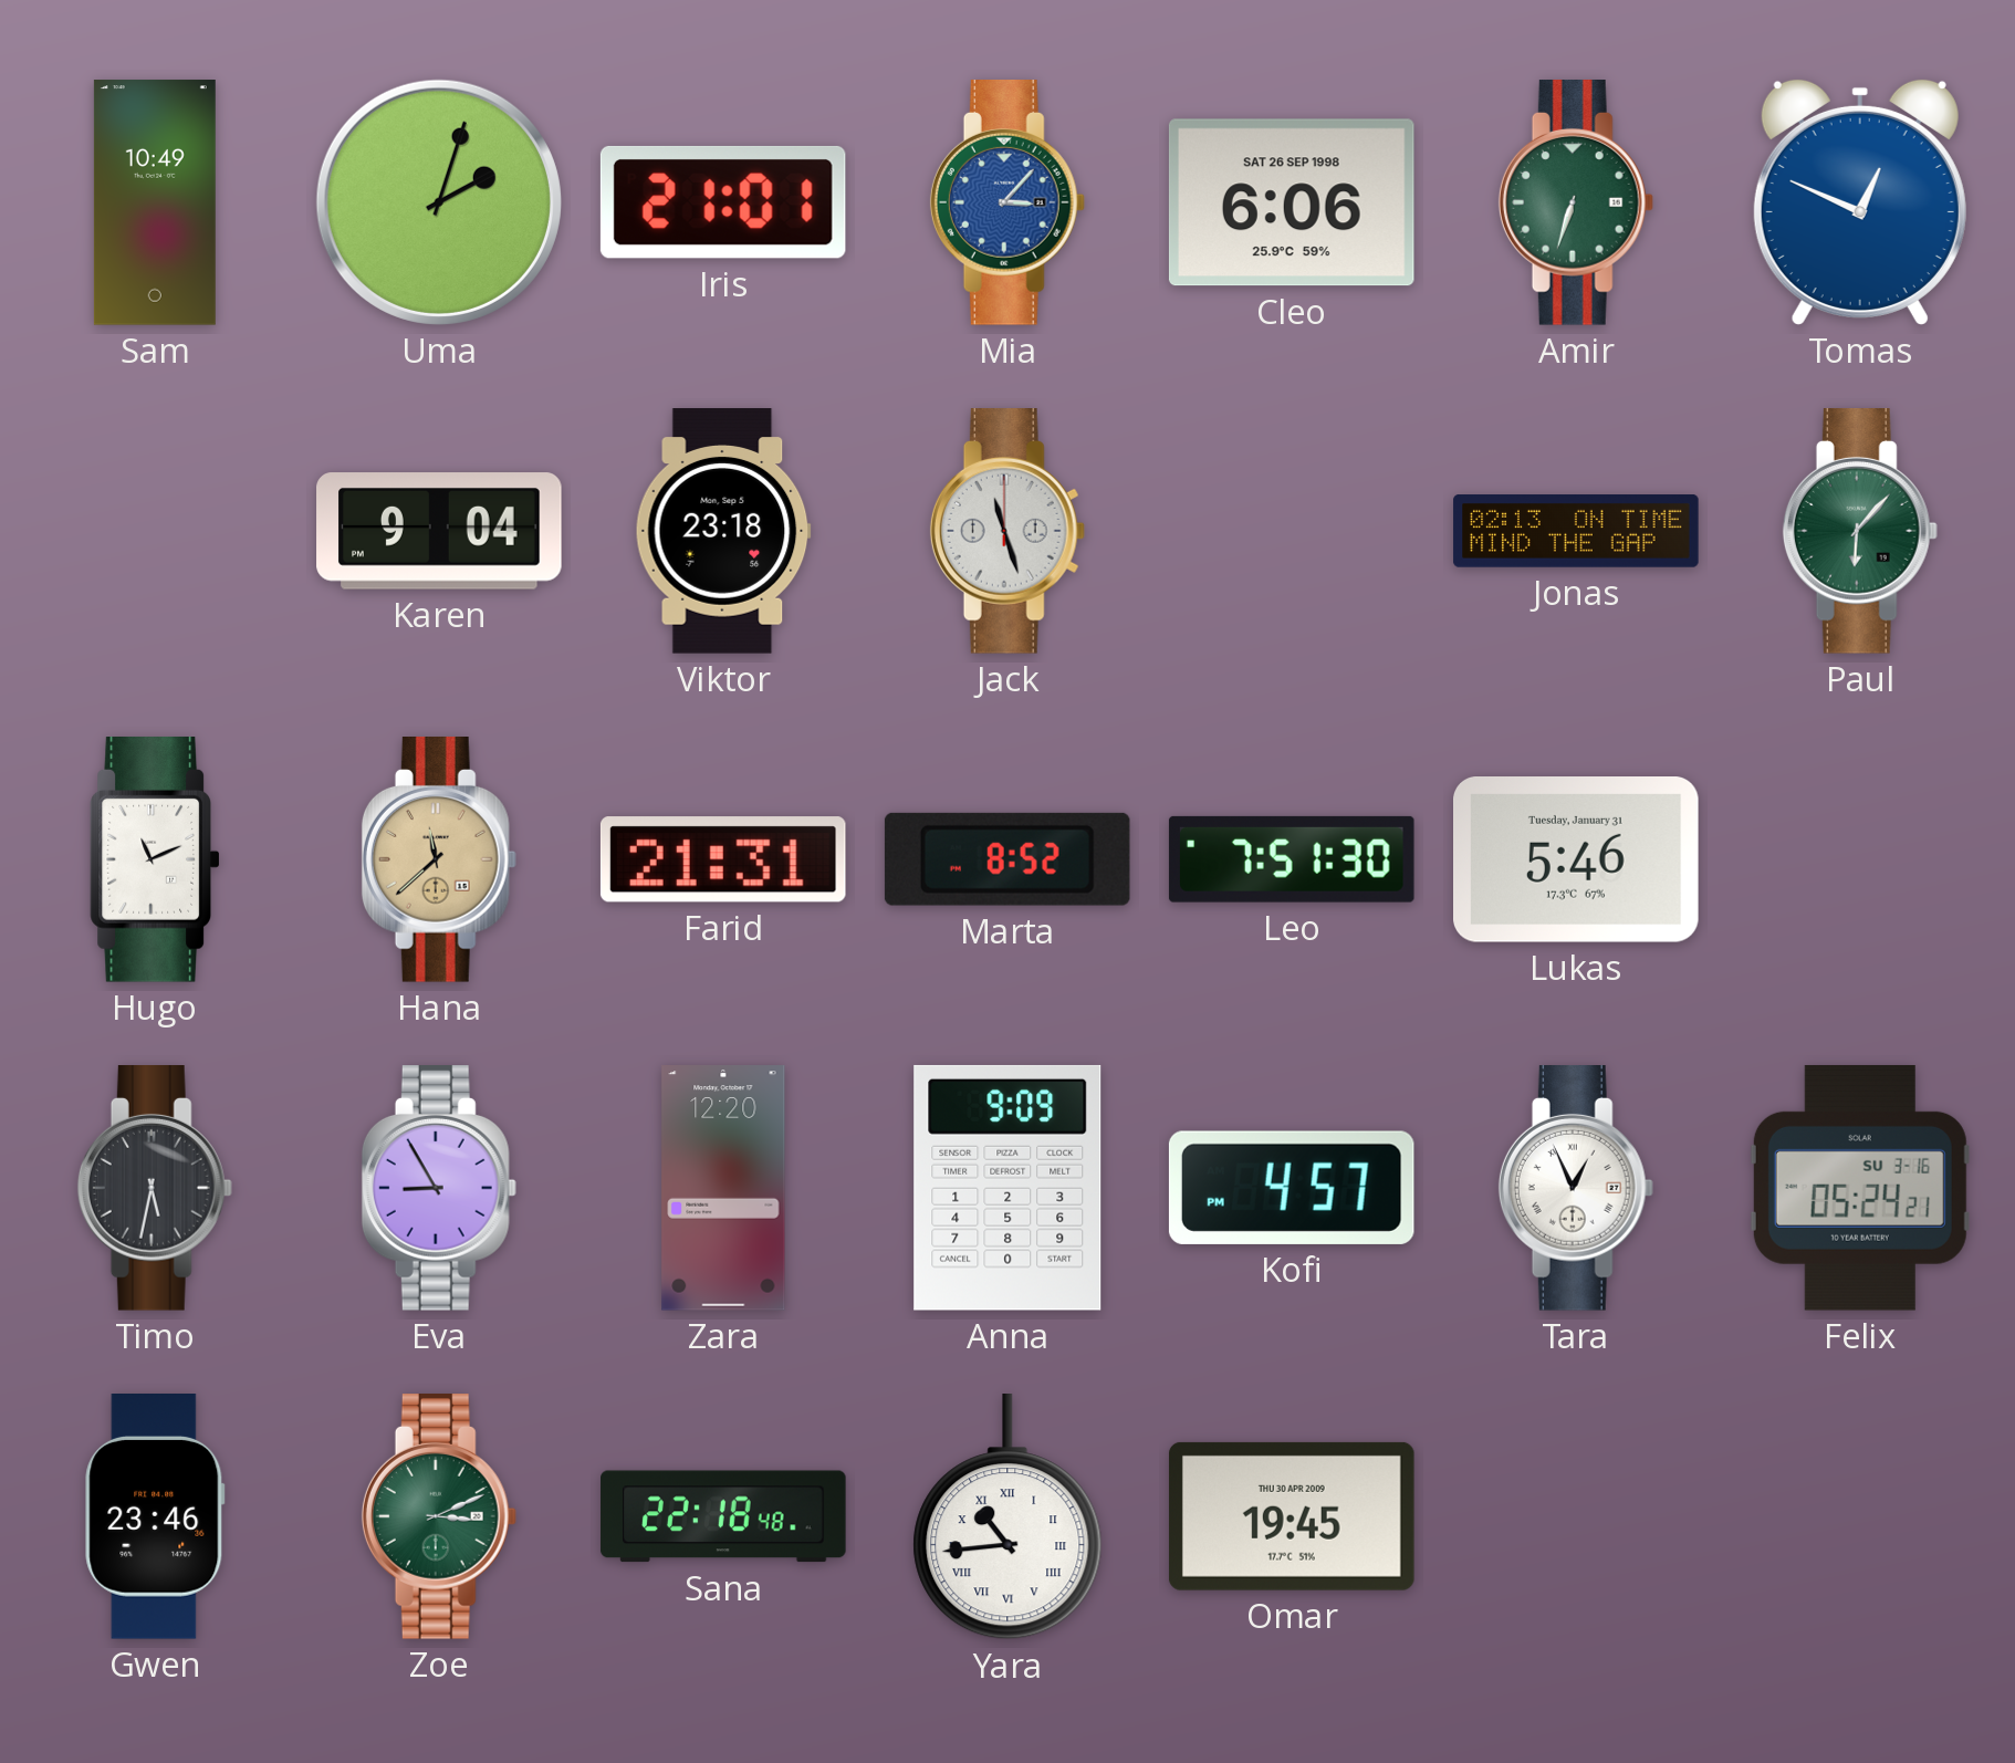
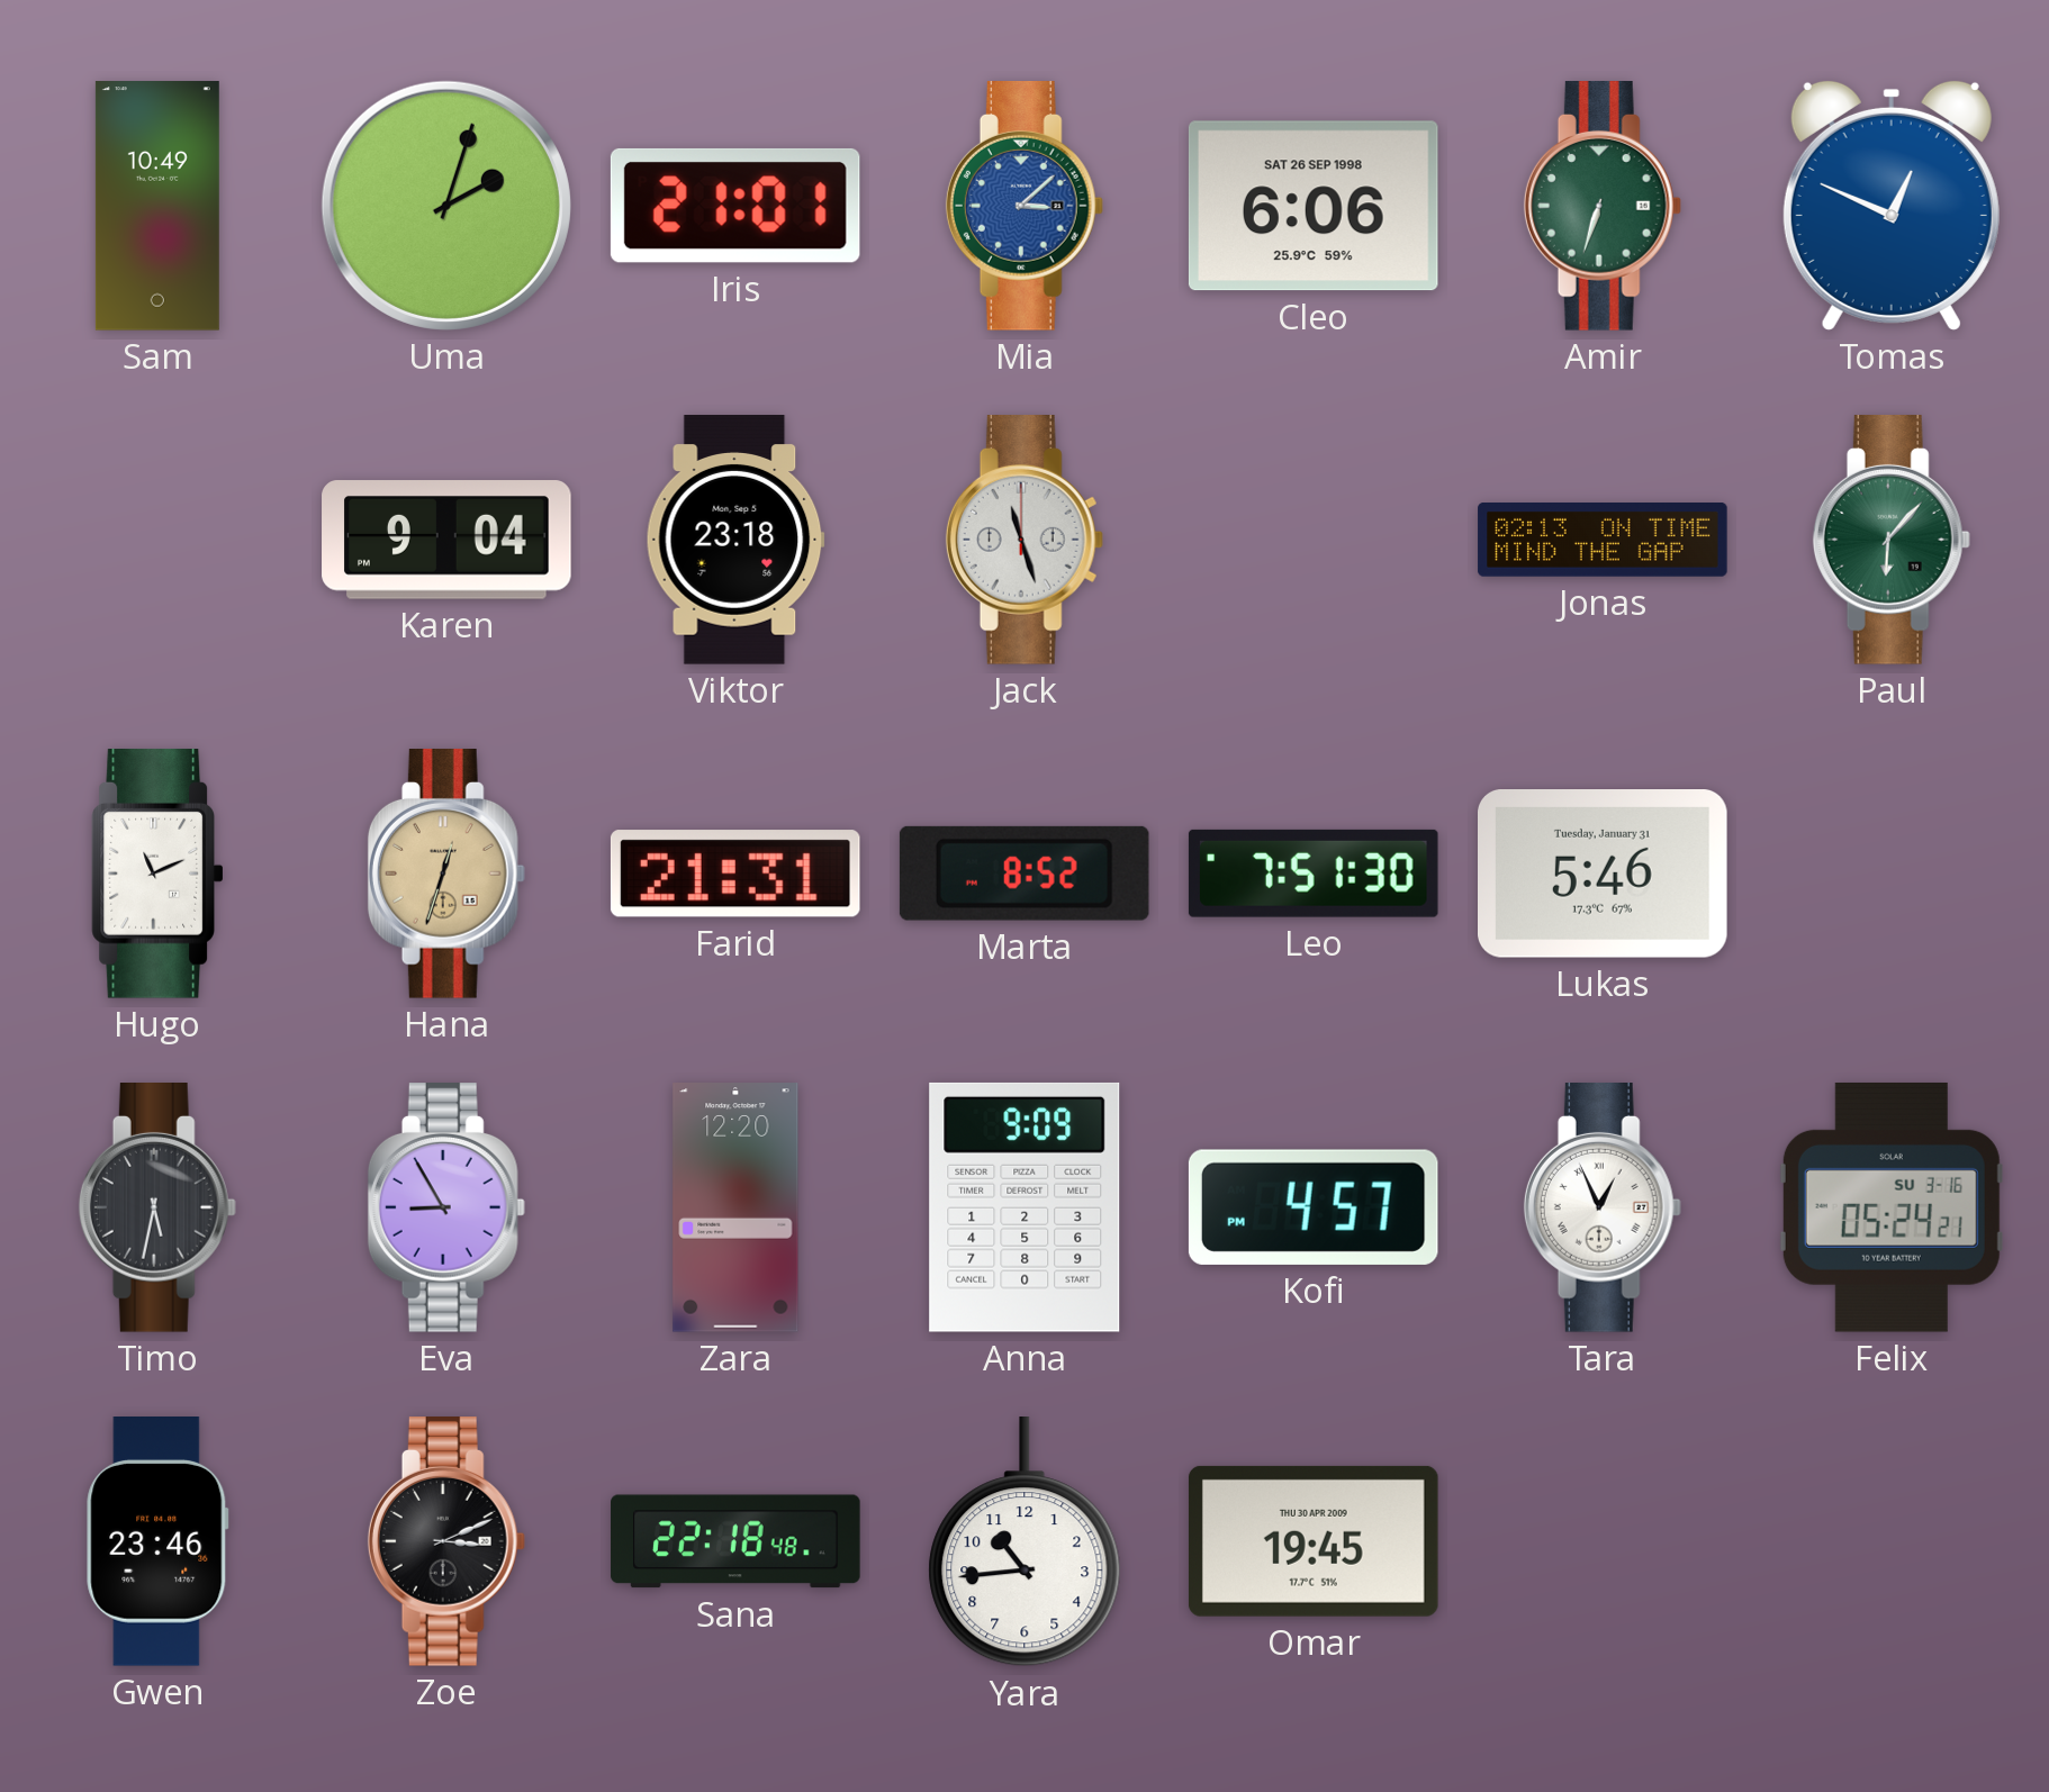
Mia: 3:07 -> 3:08
Hana: 11:38 -> 12:33
Zoe dial: green -> black
Yara numerals: Roman -> Arabic
